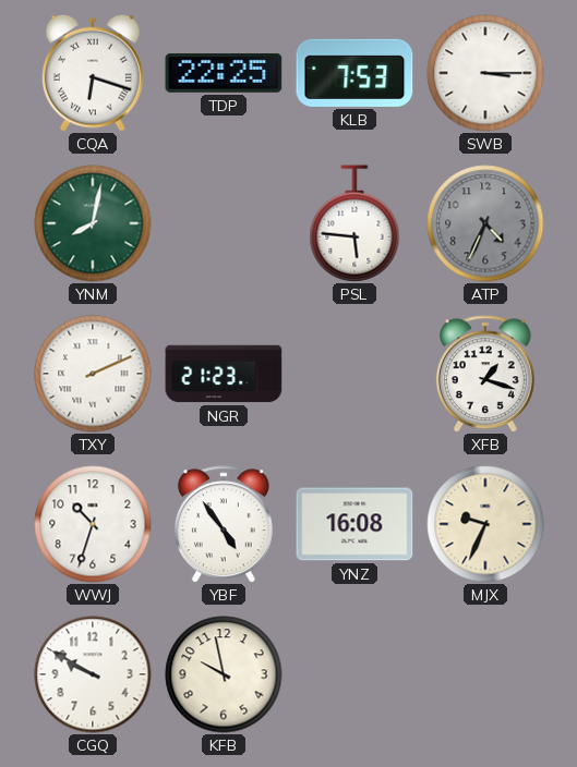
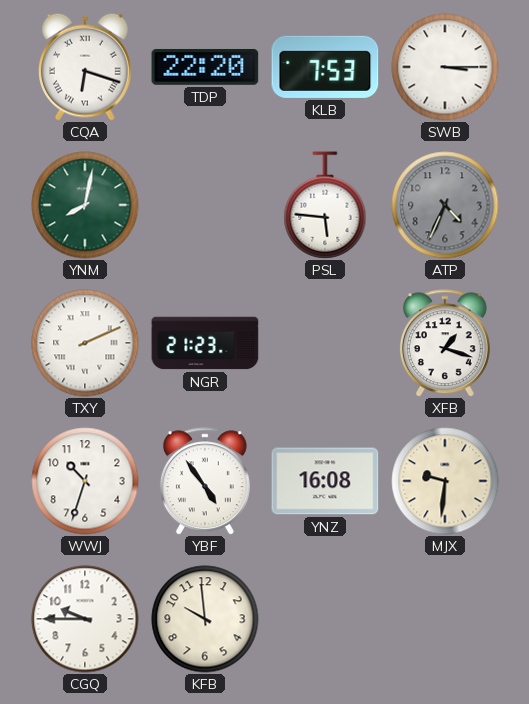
TDP: 22:25 -> 22:20
MJX: 9:34 -> 9:31
CGQ: 9:50 -> 9:45
KFB: 9:58 -> 9:59
